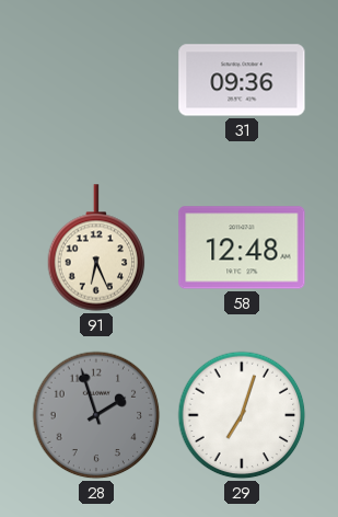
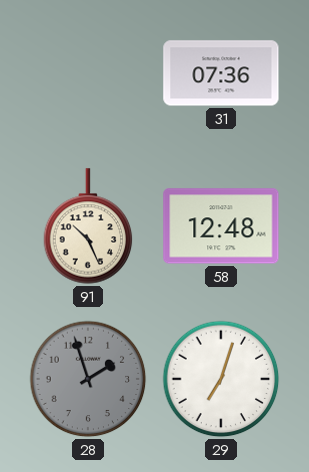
31: 09:36 -> 07:36
91: 6:26 -> 10:26
